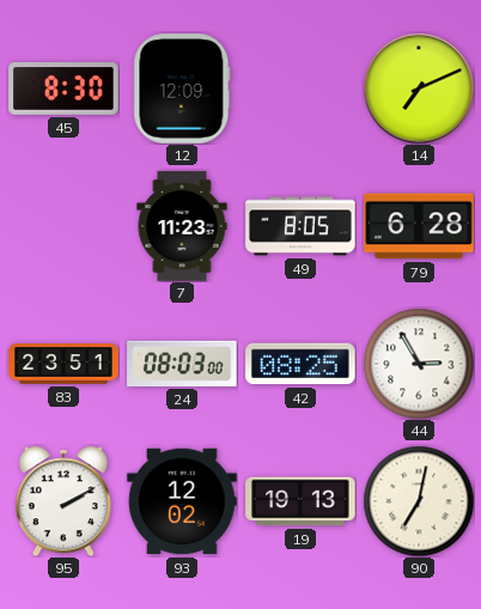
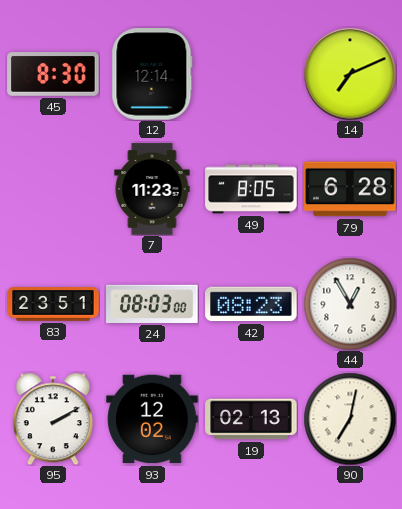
12: 12:09 -> 12:14
42: 08:25 -> 08:23
44: 2:55 -> 12:55
19: 19:13 -> 02:13
